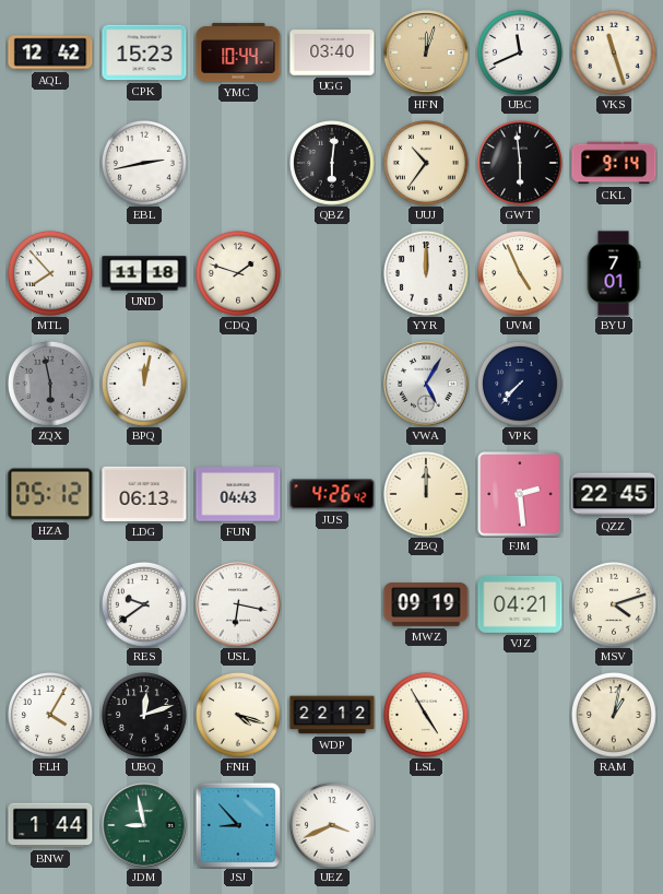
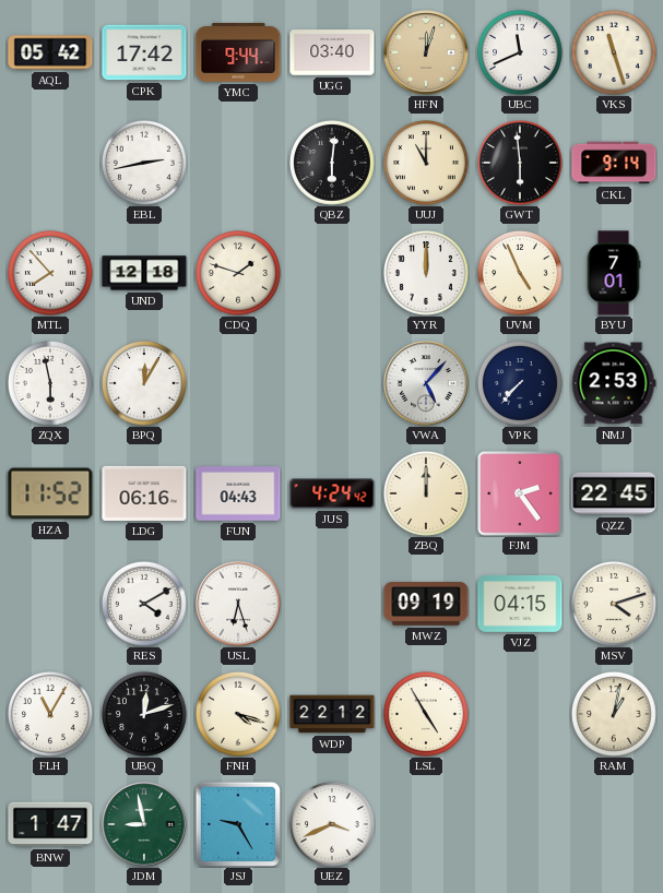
AQL: 12:42 -> 05:42
CPK: 15:23 -> 17:42
YMC: 10:44 -> 9:44
UUJ: 10:36 -> 11:00
UND: 11:18 -> 12:18
ZQX dial: grey -> white
BPQ: 12:02 -> 12:05
VWA: 5:05 -> 5:07
NMJ: none -> 2:53
HZA: 05:12 -> 11:52
LDG: 06:13 -> 06:16
JUS: 4:26 -> 4:24
FJM: 2:29 -> 2:24
RES: 9:39 -> 4:10
USL: 6:17 -> 6:27
VJZ: 04:21 -> 04:15
FLH: 4:05 -> 11:05
BNW: 1:44 -> 1:47
JSJ: 8:53 -> 9:25
